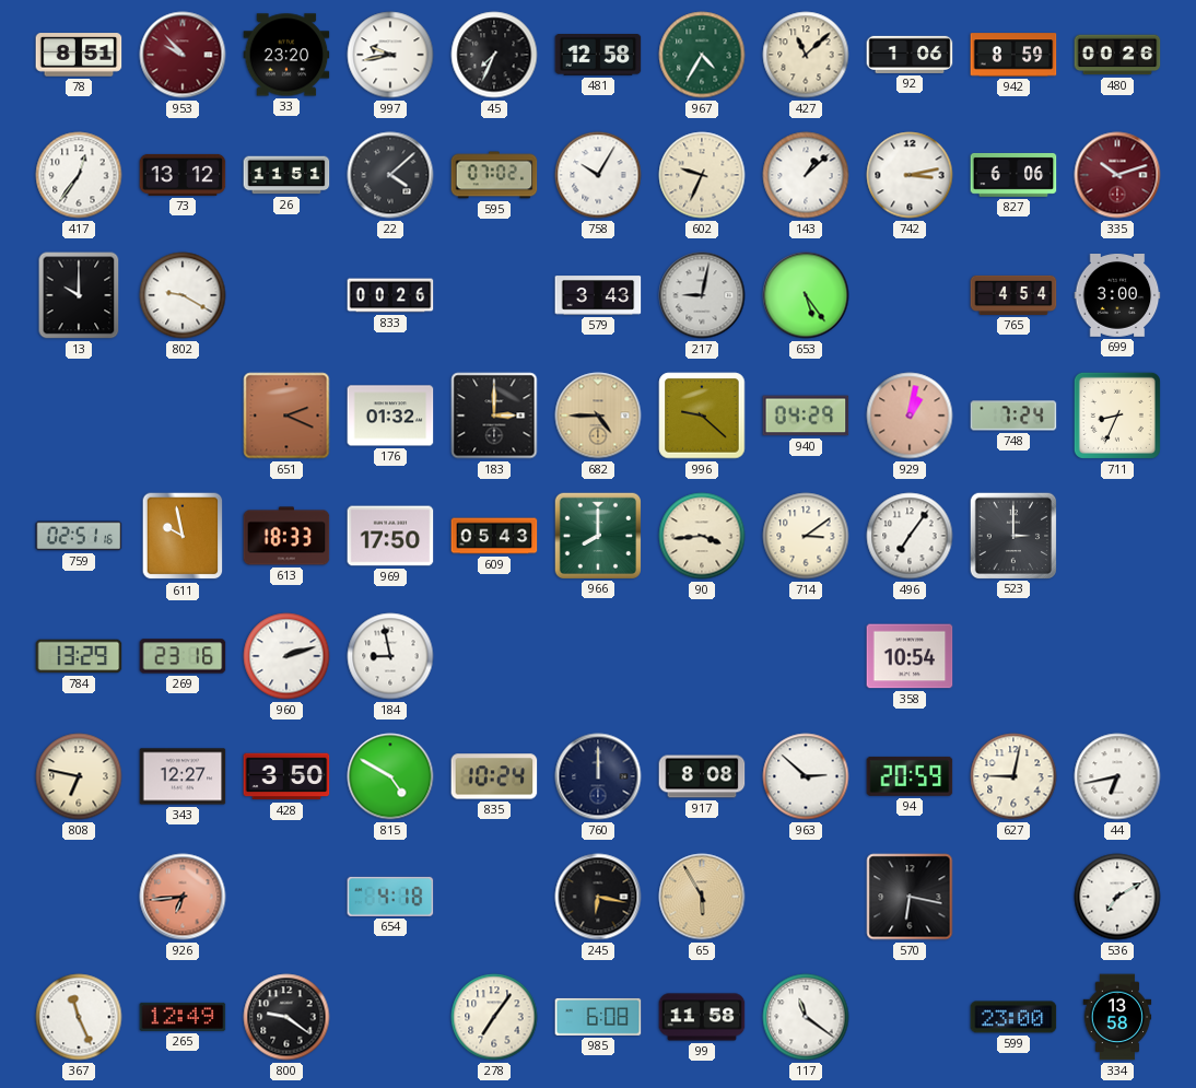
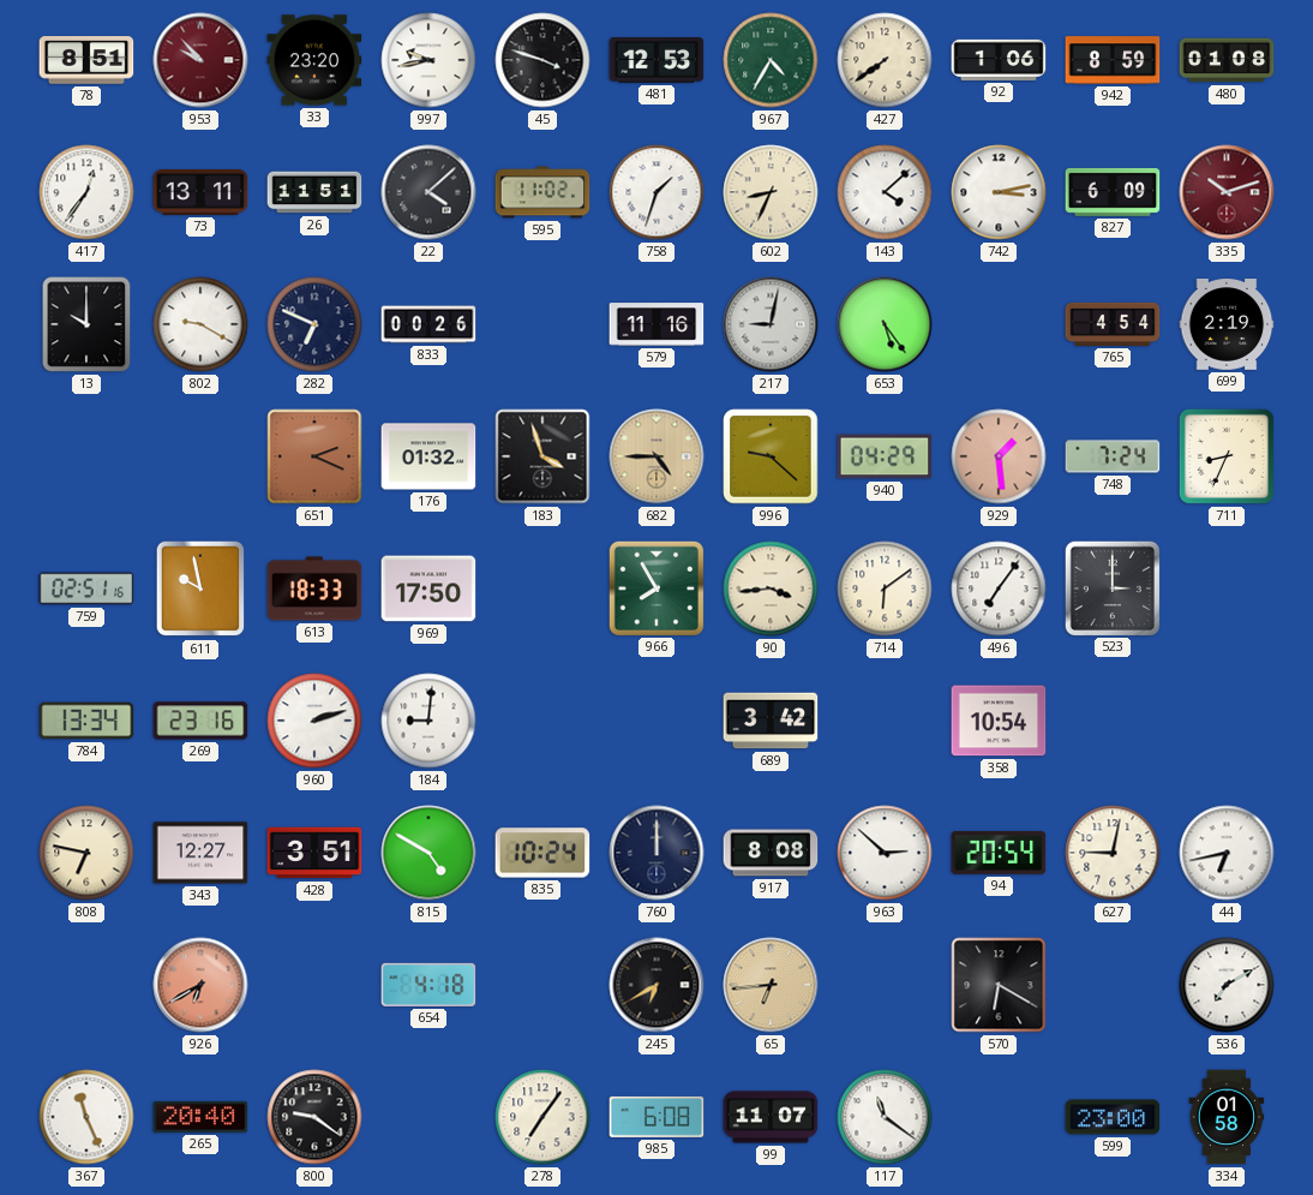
45: 7:34 -> 3:48
481: 12:58 -> 12:53
427: 11:08 -> 7:39
480: 00:26 -> 01:08
73: 13:12 -> 13:11
595: 07:02 -> 11:02
758: 10:05 -> 1:33
602: 9:34 -> 8:34
143: 1:08 -> 4:08
827: 6:06 -> 6:09
282: none -> 6:49
579: 3:43 -> 11:16
699: 3:00 -> 2:19
183: 3:00 -> 3:57
929: 1:02 -> 1:29
609: 05:43 -> none
966: 8:00 -> 7:55
714: 3:09 -> 6:09
784: 13:29 -> 13:34
184: 8:58 -> 9:01
689: none -> 3:42
428: 3:50 -> 3:51
94: 20:59 -> 20:54
926: 6:44 -> 6:40
245: 6:17 -> 6:40
65: 5:55 -> 6:44
570: 6:17 -> 6:20
265: 12:49 -> 20:40
99: 11:58 -> 11:07
334: 13:58 -> 01:58
